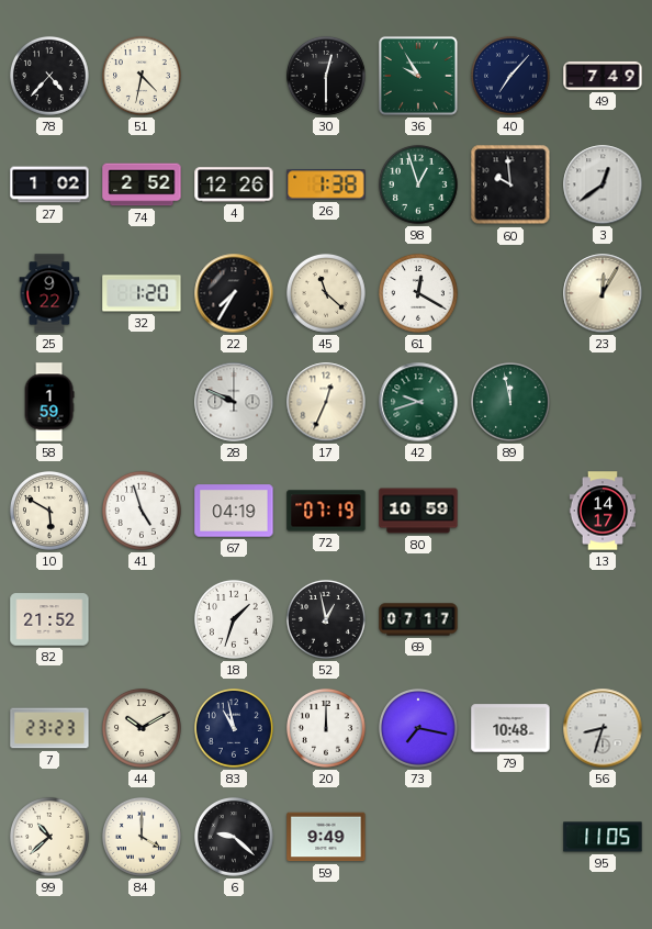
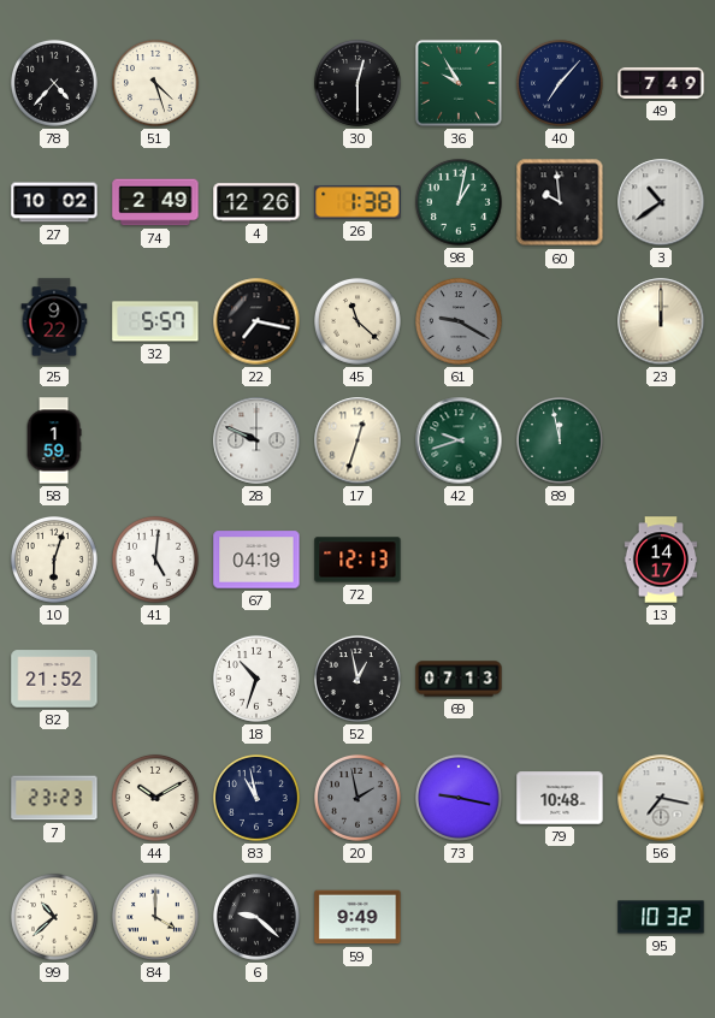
51: 4:32 -> 4:27
27: 1:02 -> 10:02
74: 2:52 -> 2:49
98: 12:57 -> 1:02
3: 12:39 -> 10:39
32: 1:20 -> 5:57
22: 7:35 -> 7:17
61: 12:20 -> 9:20
61 dial: white -> grey
23: 12:05 -> 12:00
17: 12:34 -> 12:33
10: 5:50 -> 6:03
41: 4:57 -> 5:01
72: 07:19 -> 12:13
80: 10:59 -> none
18: 1:33 -> 10:33
69: 07:17 -> 07:13
20: 12:00 -> 1:58
20 dial: white -> grey
73: 7:17 -> 9:17
56: 8:33 -> 7:17
95: 11:05 -> 10:32
